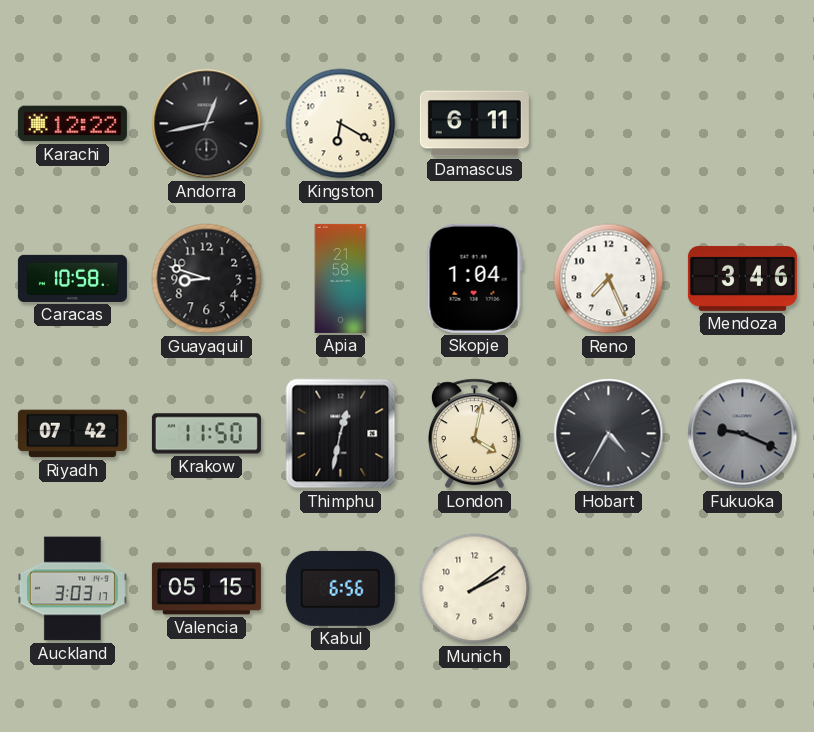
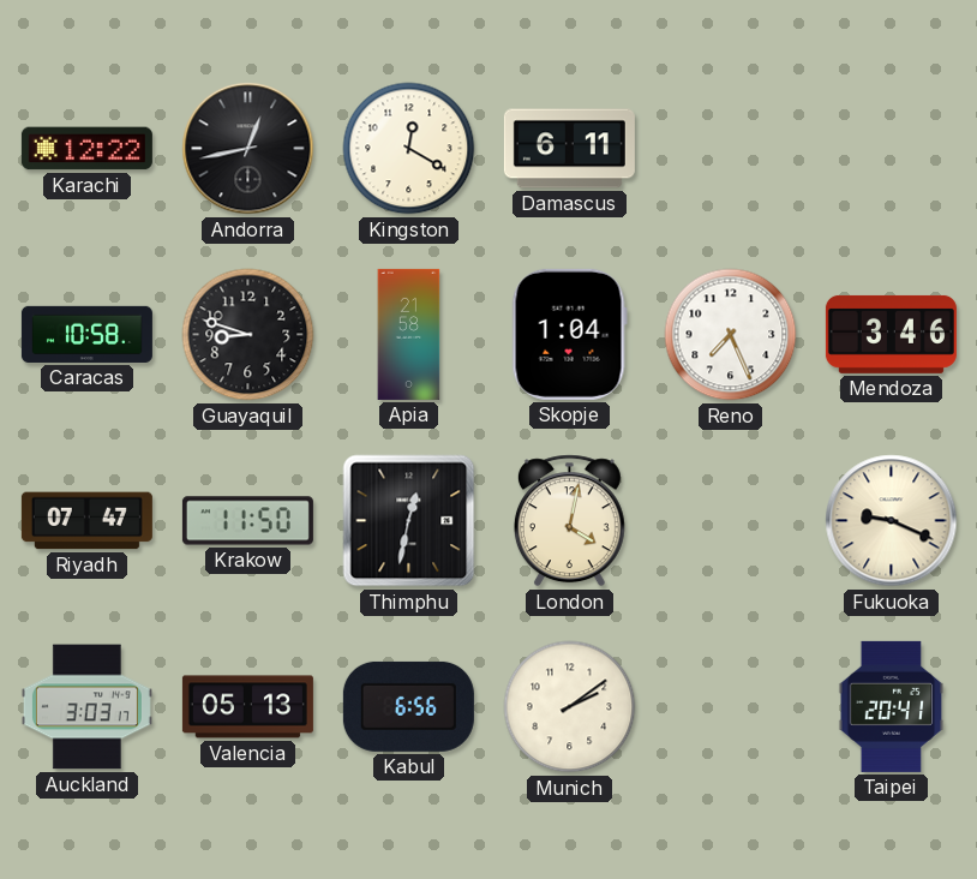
Kingston: 6:20 -> 12:20
Riyadh: 07:42 -> 07:47
Hobart: 4:35 -> none
Fukuoka dial: grey -> cream
Valencia: 05:15 -> 05:13
Taipei: none -> 20:41
